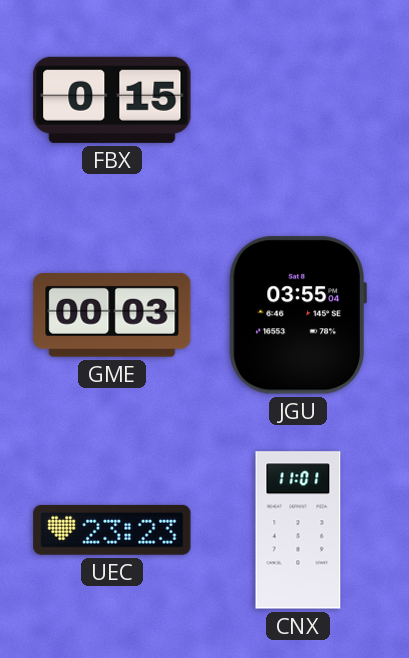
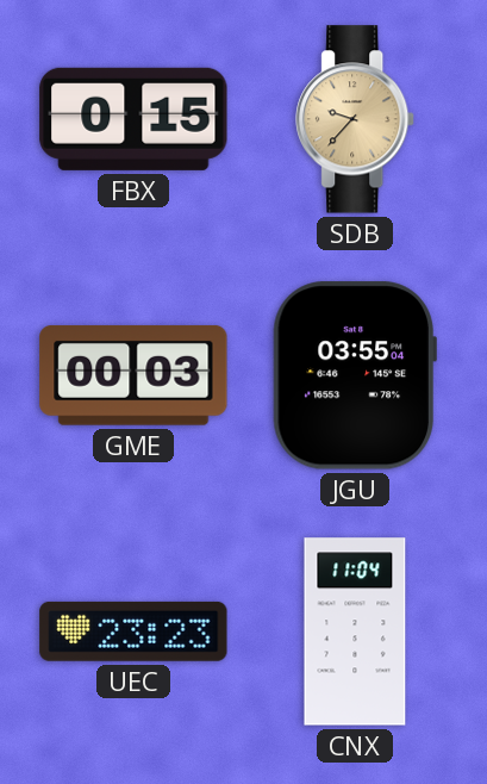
SDB: none -> 9:37
CNX: 11:01 -> 11:04
